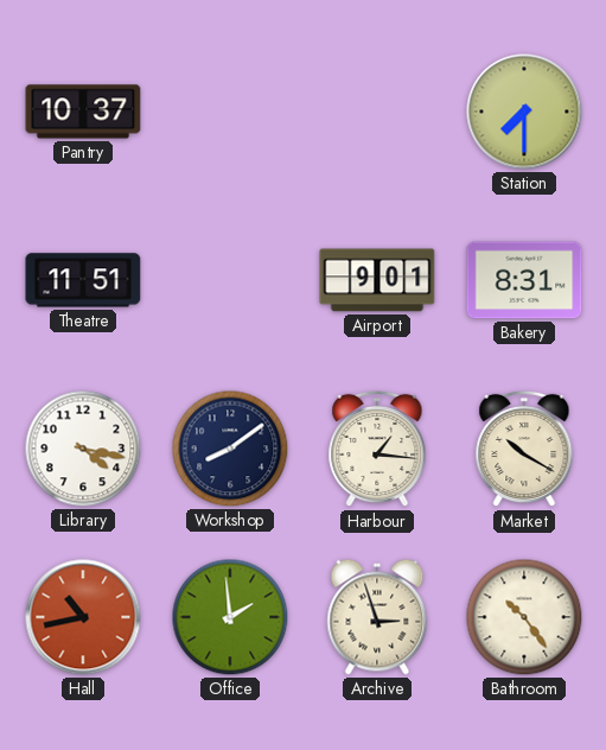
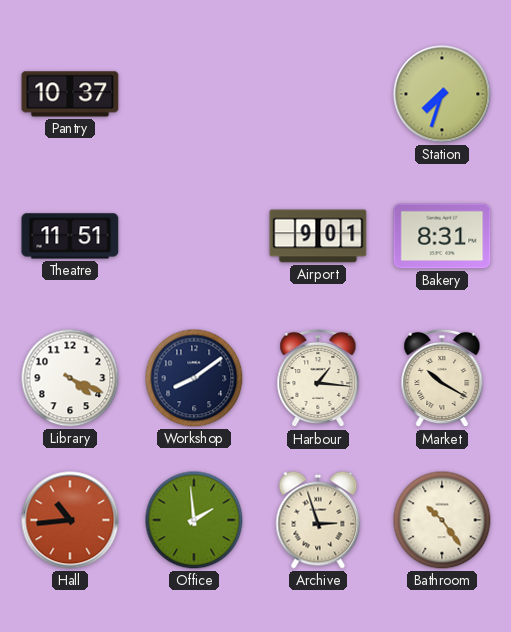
Station: 7:30 -> 7:33
Library: 4:17 -> 4:19
Hall: 10:43 -> 10:44
